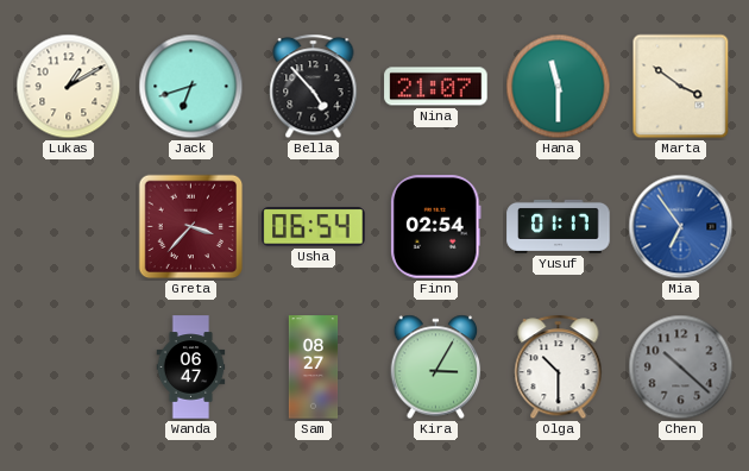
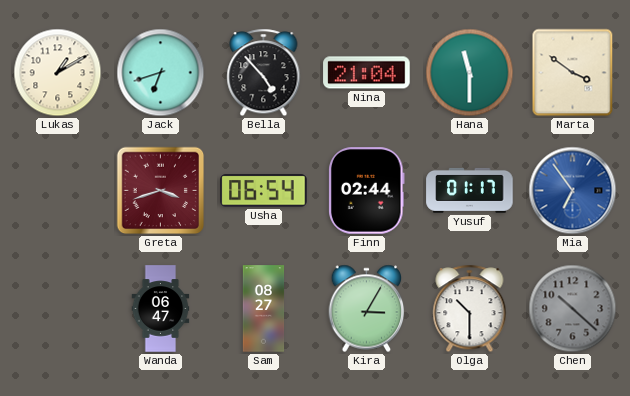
Nina: 21:07 -> 21:04
Greta: 3:37 -> 3:42
Finn: 02:54 -> 02:44
